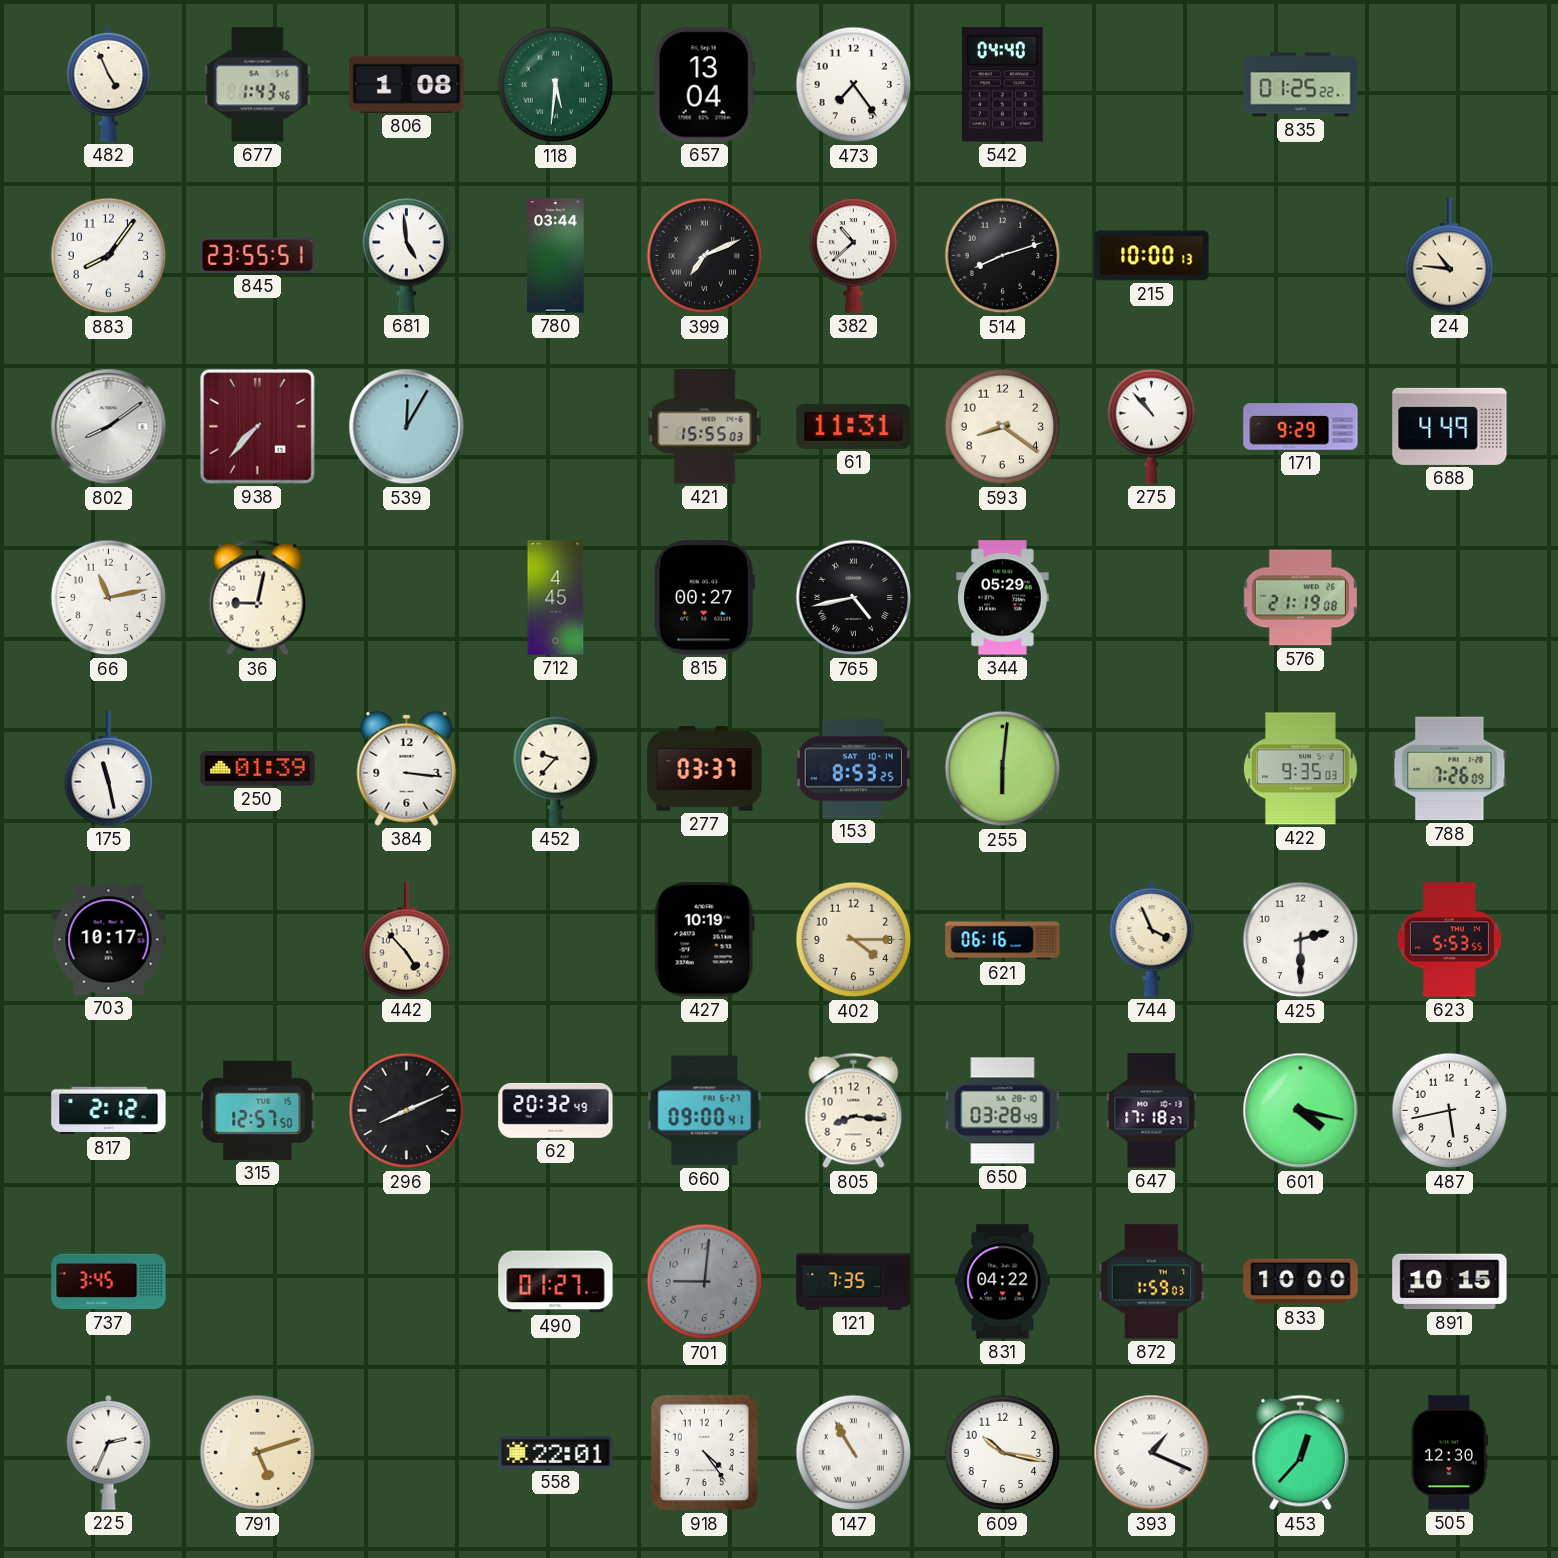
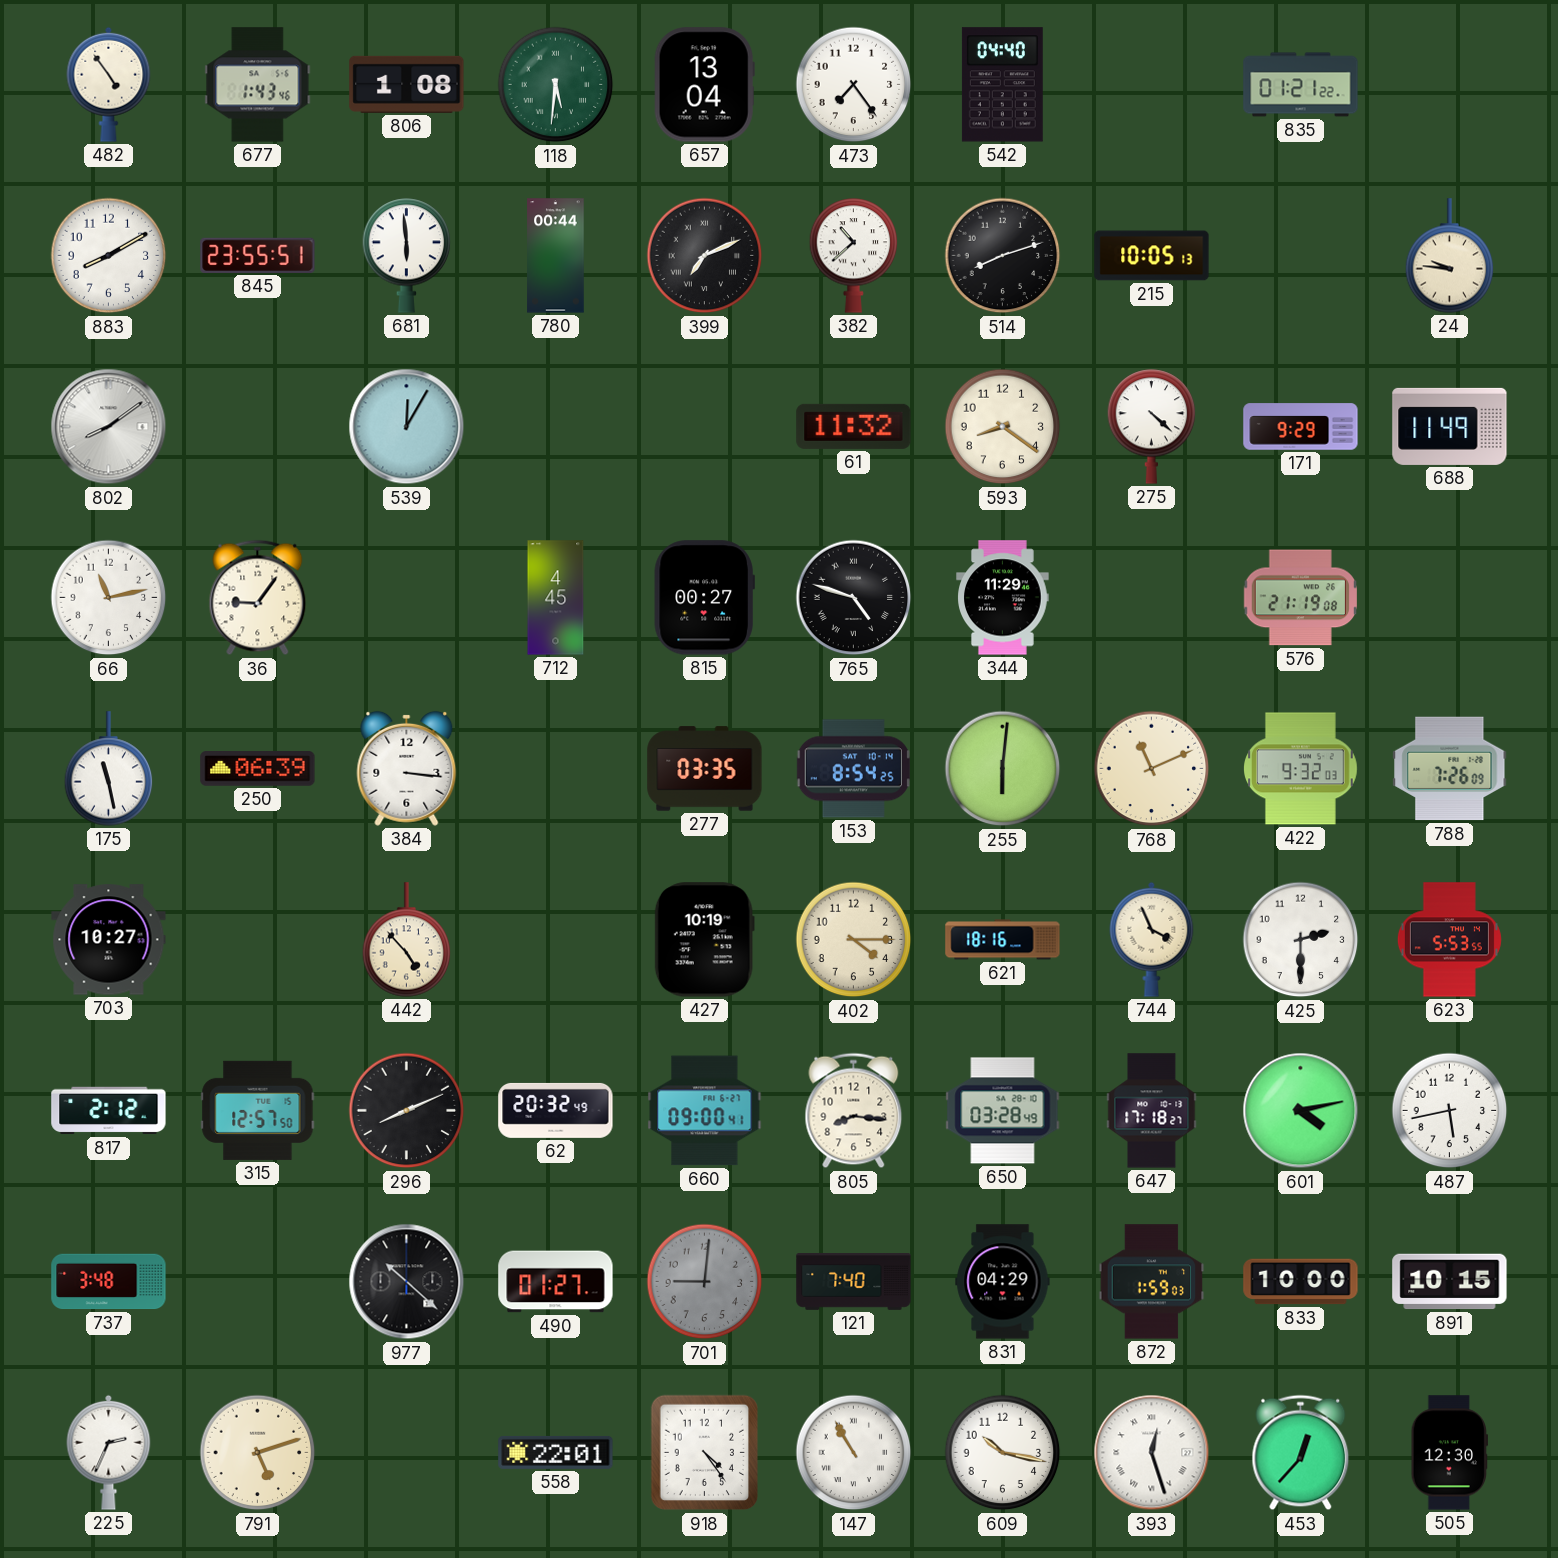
482: 4:56 -> 4:54
835: 01:25 -> 01:21
883: 8:06 -> 8:10
681: 4:59 -> 5:59
780: 03:44 -> 00:44
215: 10:00 -> 10:05
24: 10:46 -> 9:46
938: 7:37 -> none
421: 15:55 -> none
61: 11:31 -> 11:32
275: 10:53 -> 4:22
688: 4:49 -> 11:49
36: 9:02 -> 9:06
765: 4:43 -> 4:48
344: 05:29 -> 11:29
250: 01:39 -> 06:39
452: 9:37 -> none
277: 03:37 -> 03:35
153: 8:53 -> 8:54
768: none -> 11:11
422: 9:35 -> 9:32
703: 10:17 -> 10:27
621: 06:16 -> 18:16
601: 4:17 -> 4:13
737: 3:45 -> 3:48
977: none -> 10:22
121: 7:35 -> 7:40
831: 04:22 -> 04:29
393: 1:19 -> 12:27
